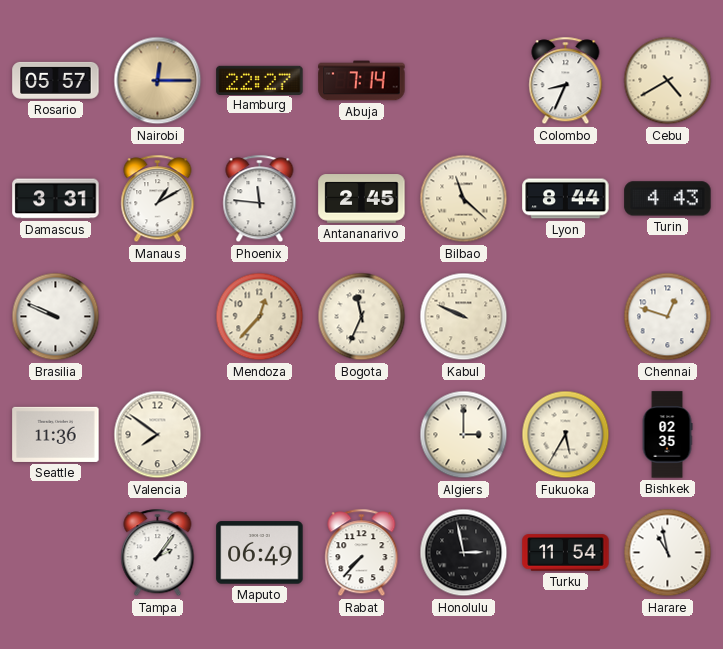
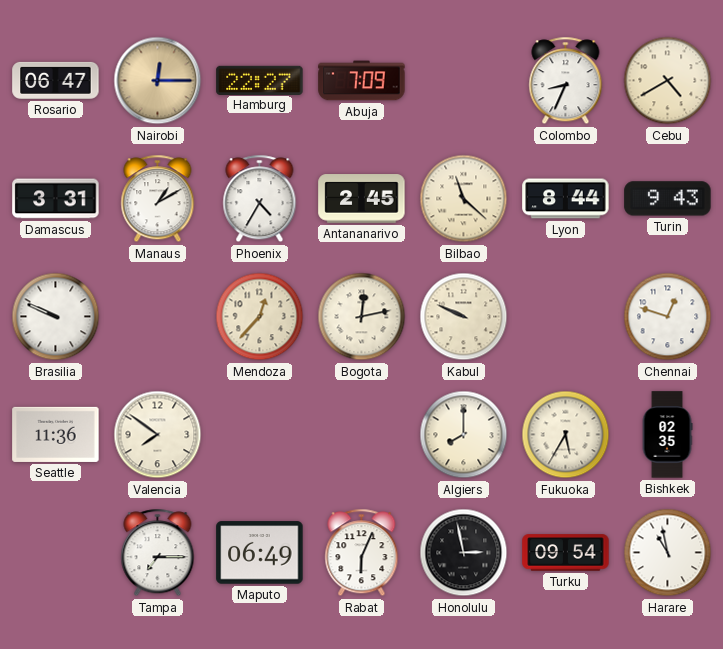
Rosario: 05:57 -> 06:47
Abuja: 7:14 -> 7:09
Phoenix: 11:46 -> 4:35
Turin: 4:43 -> 9:43
Bogota: 11:34 -> 12:13
Algiers: 3:00 -> 8:00
Tampa: 2:06 -> 7:15
Rabat: 7:37 -> 6:04
Turku: 11:54 -> 09:54
